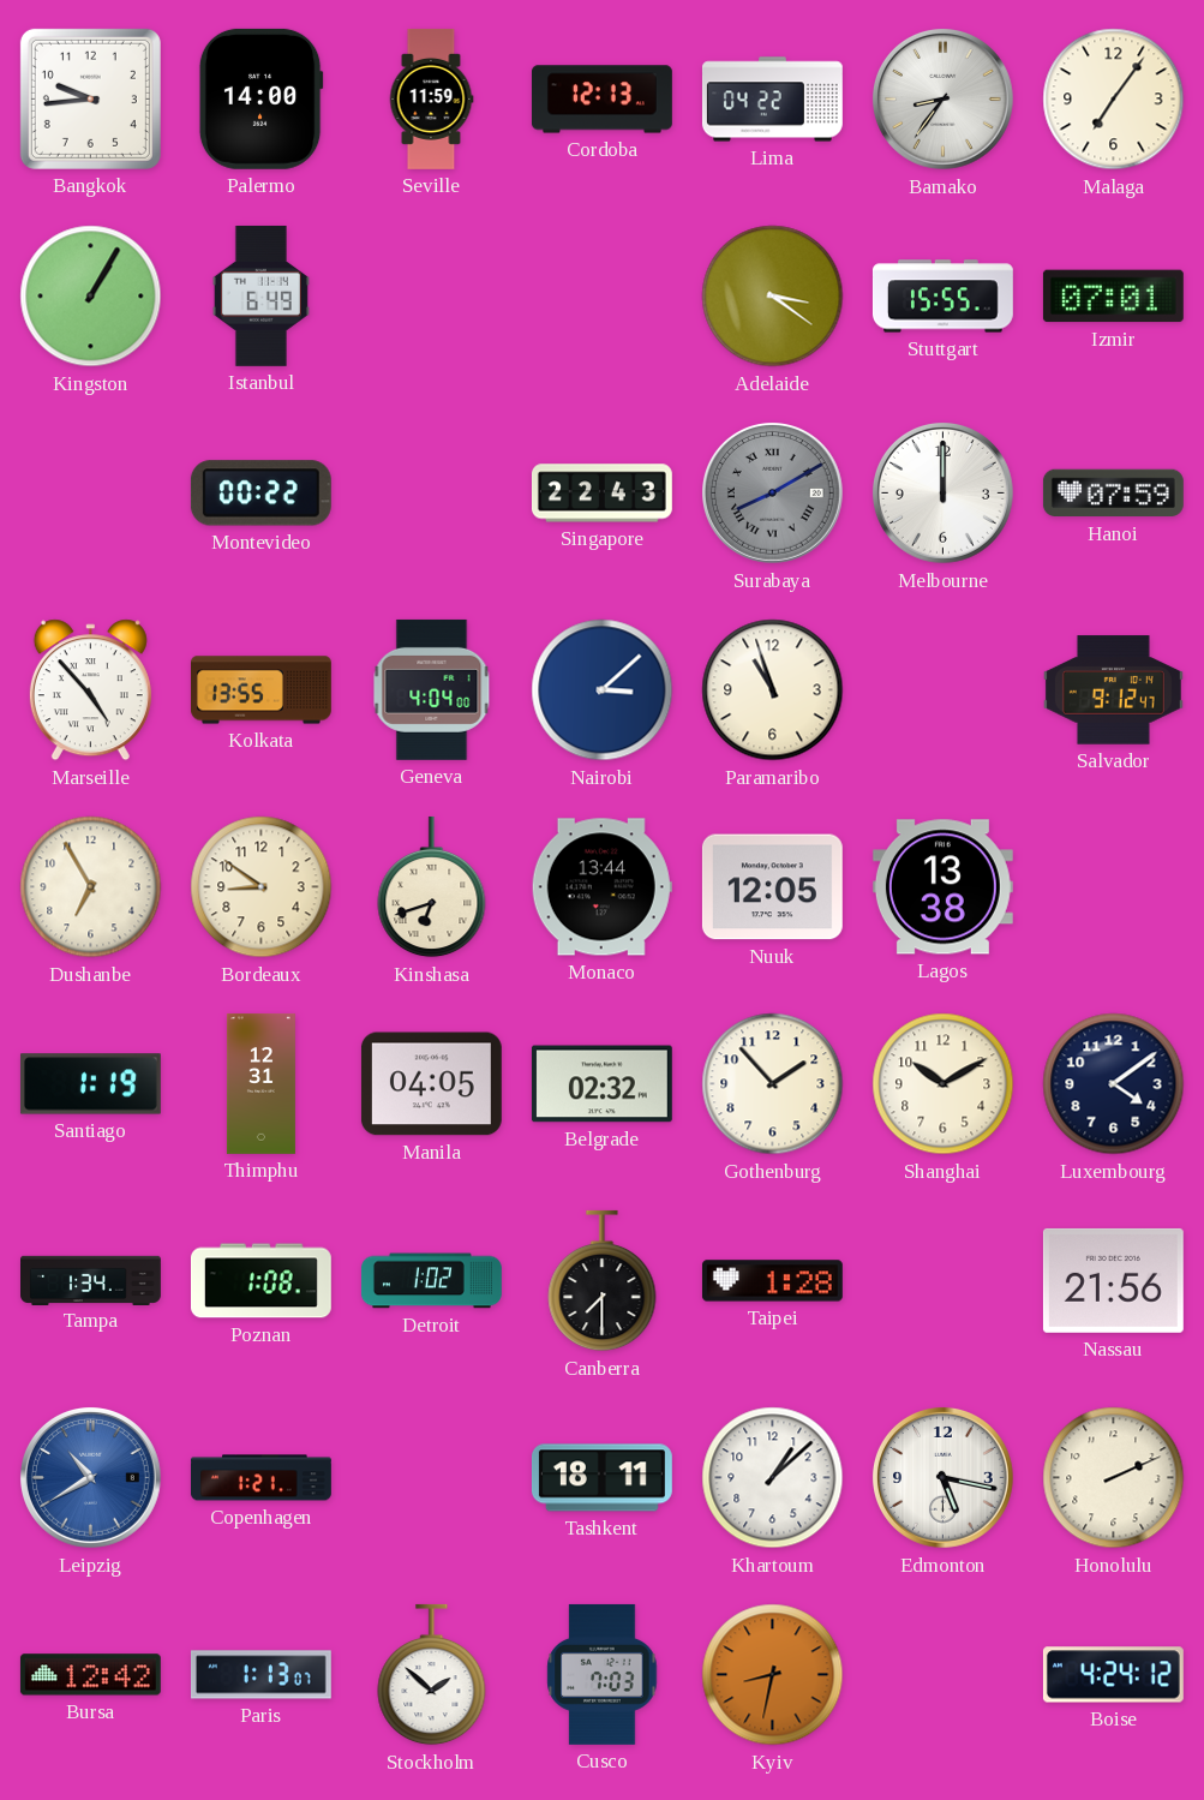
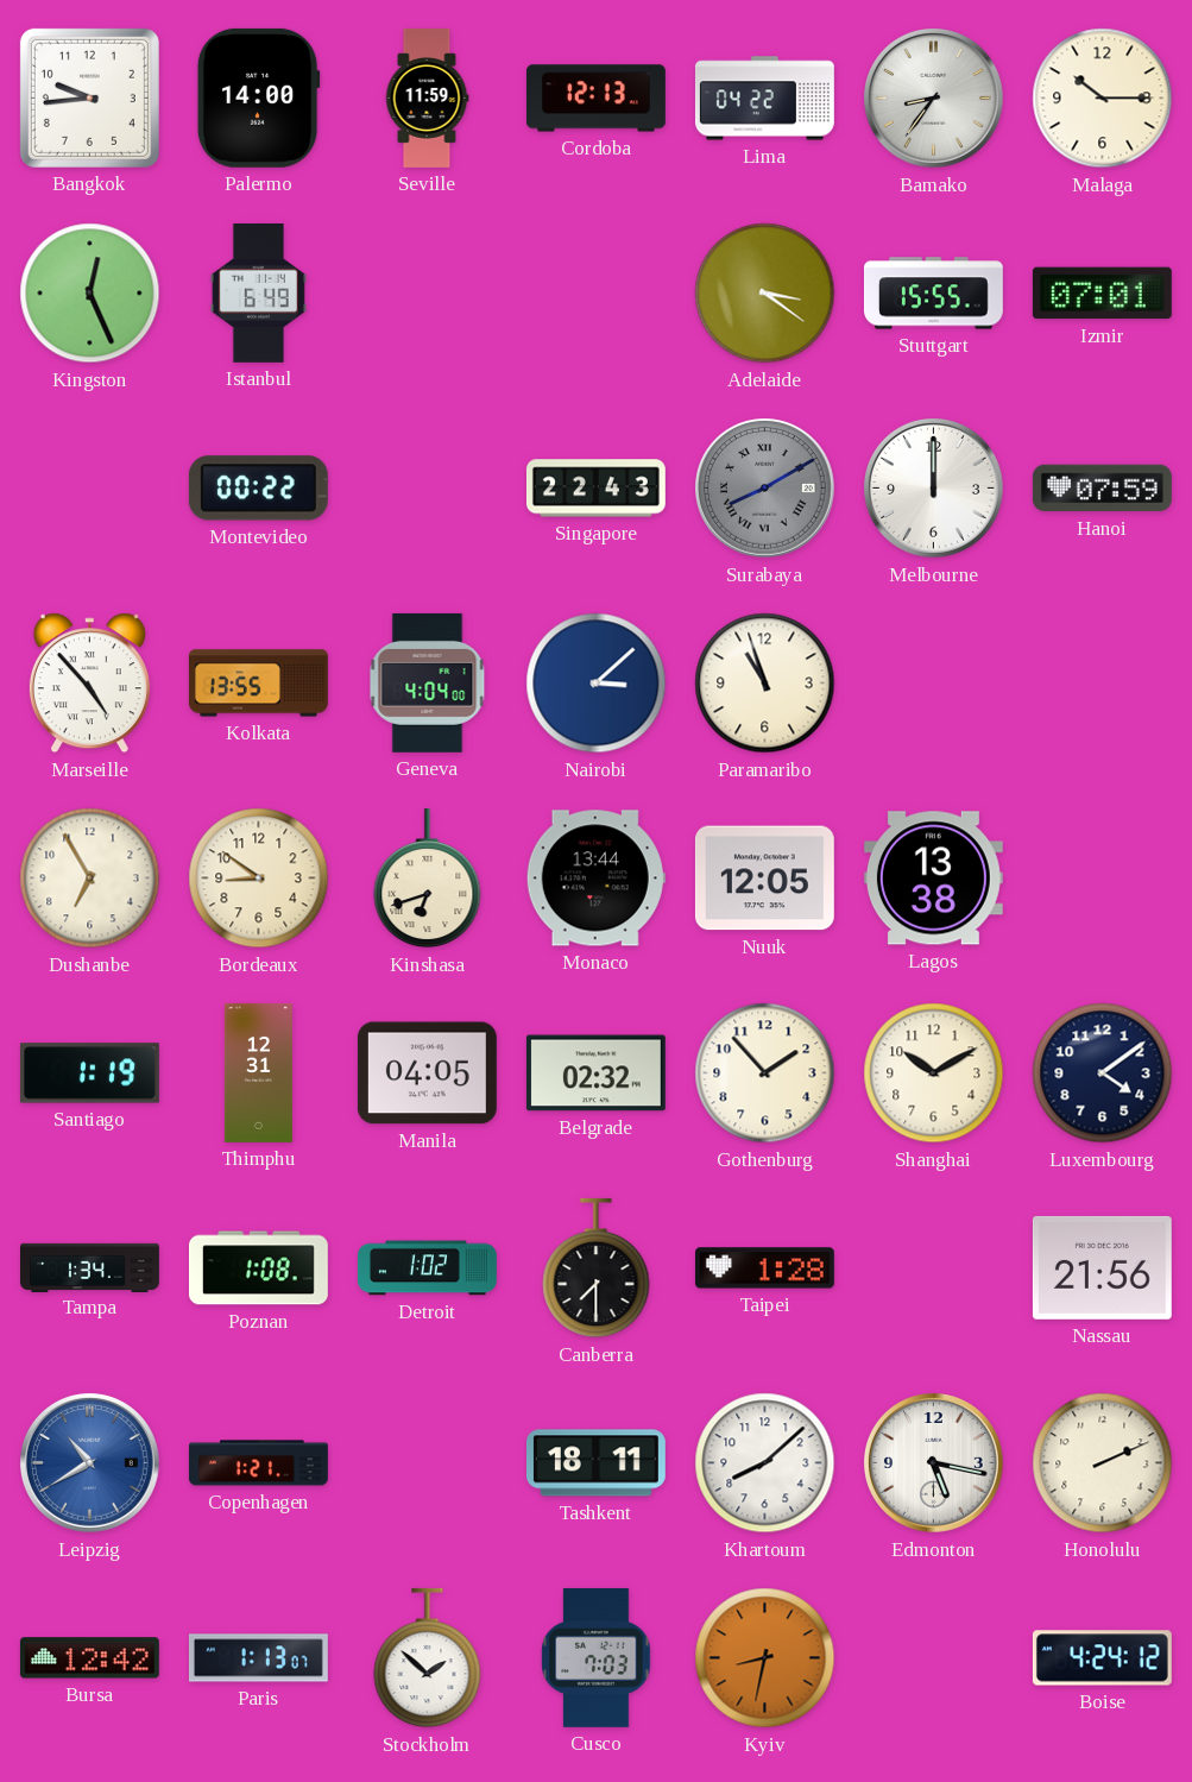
Malaga: 7:06 -> 10:15
Kingston: 1:05 -> 12:26
Salvador: 9:12 -> none
Khartoum: 1:08 -> 8:08
